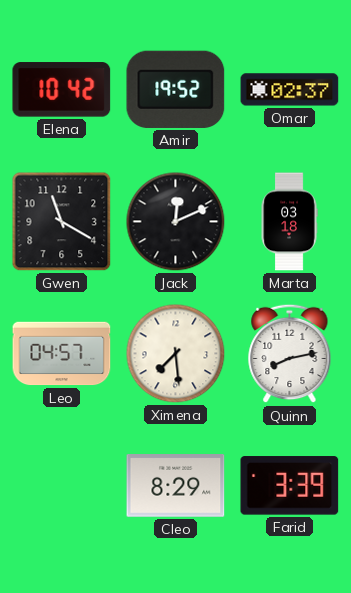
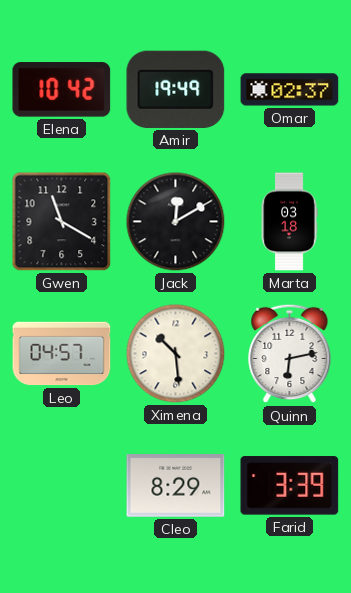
Amir: 19:52 -> 19:49
Jack: 12:11 -> 12:10
Ximena: 7:29 -> 10:29
Quinn: 8:13 -> 6:13
